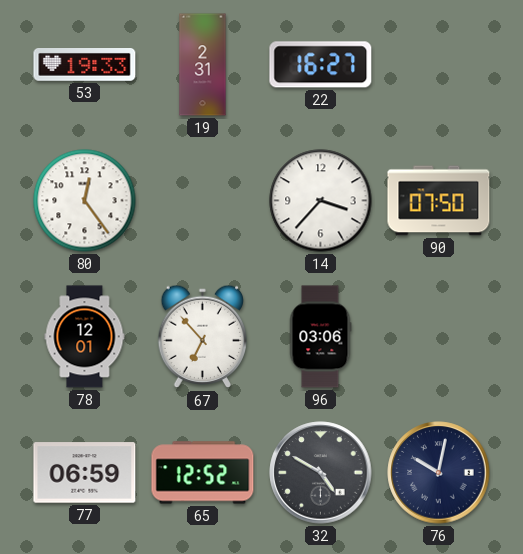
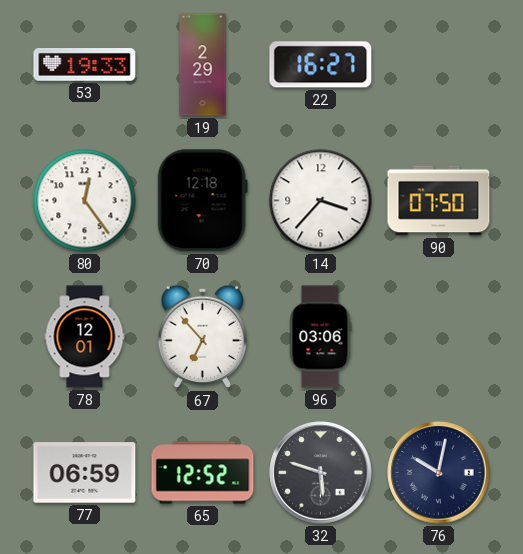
19: 2:31 -> 2:29
70: none -> 12:18
32: 4:50 -> 5:48
